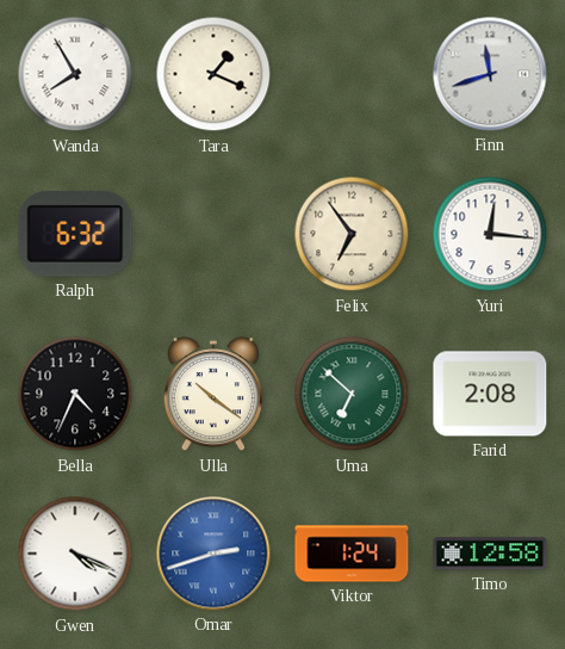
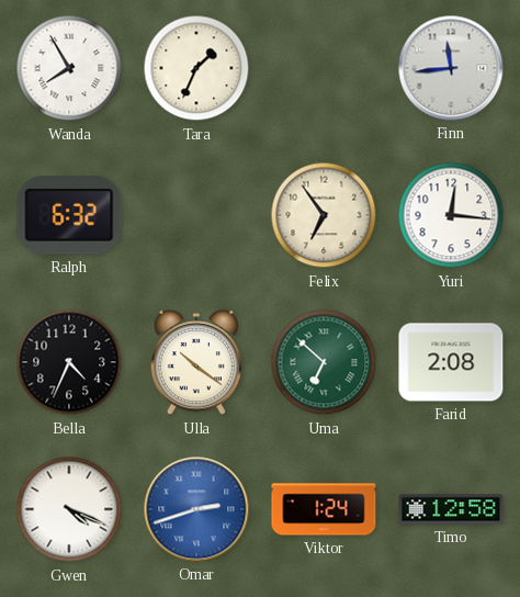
Tara: 1:19 -> 1:34
Finn: 11:42 -> 11:44
